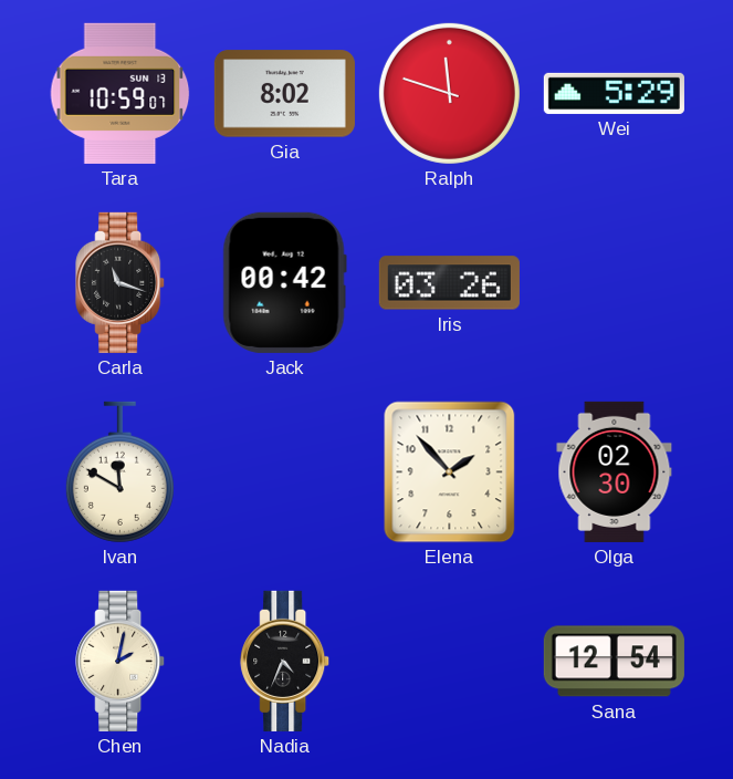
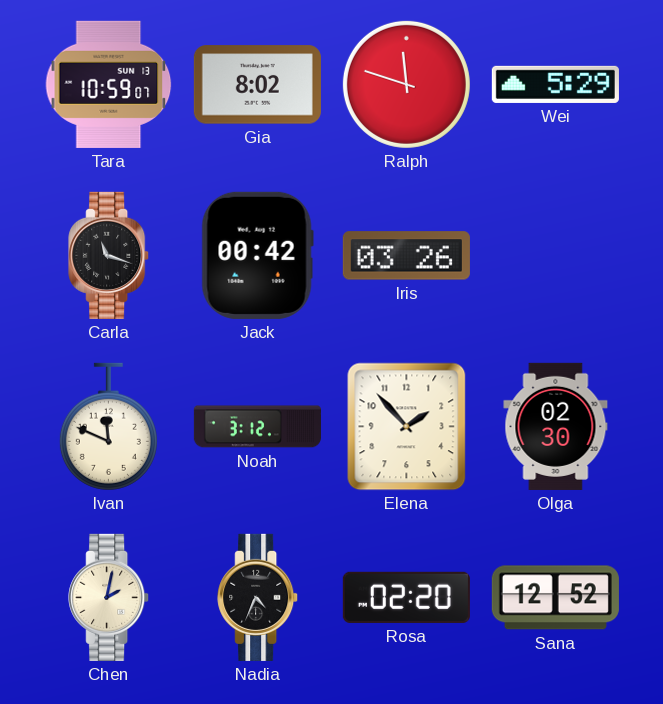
Ivan: 11:50 -> 11:49
Noah: none -> 3:12
Rosa: none -> 02:20
Sana: 12:54 -> 12:52
